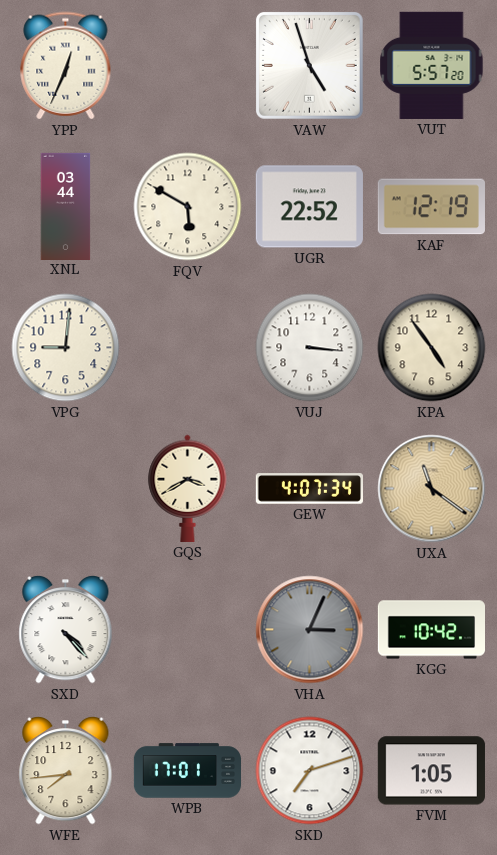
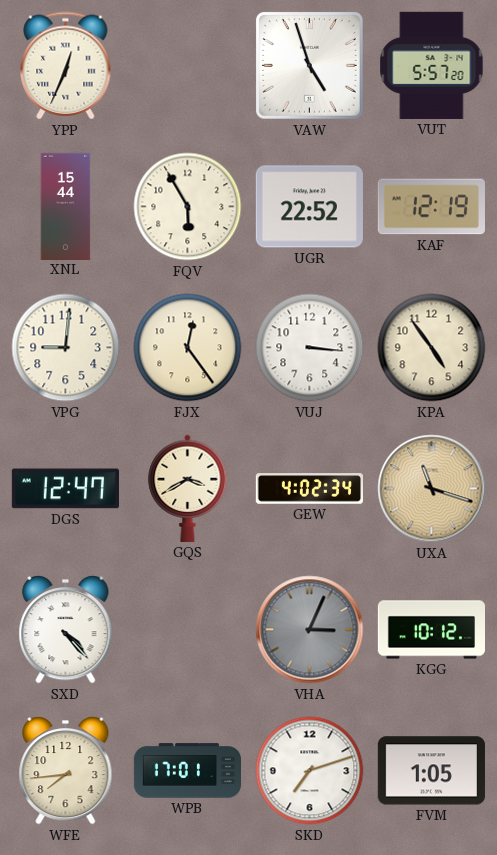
XNL: 03:44 -> 15:44
FQV: 5:50 -> 5:55
FJX: none -> 12:24
DGS: none -> 12:47
GEW: 4:07 -> 4:02
UXA: 11:21 -> 11:18
KGG: 10:42 -> 10:12
